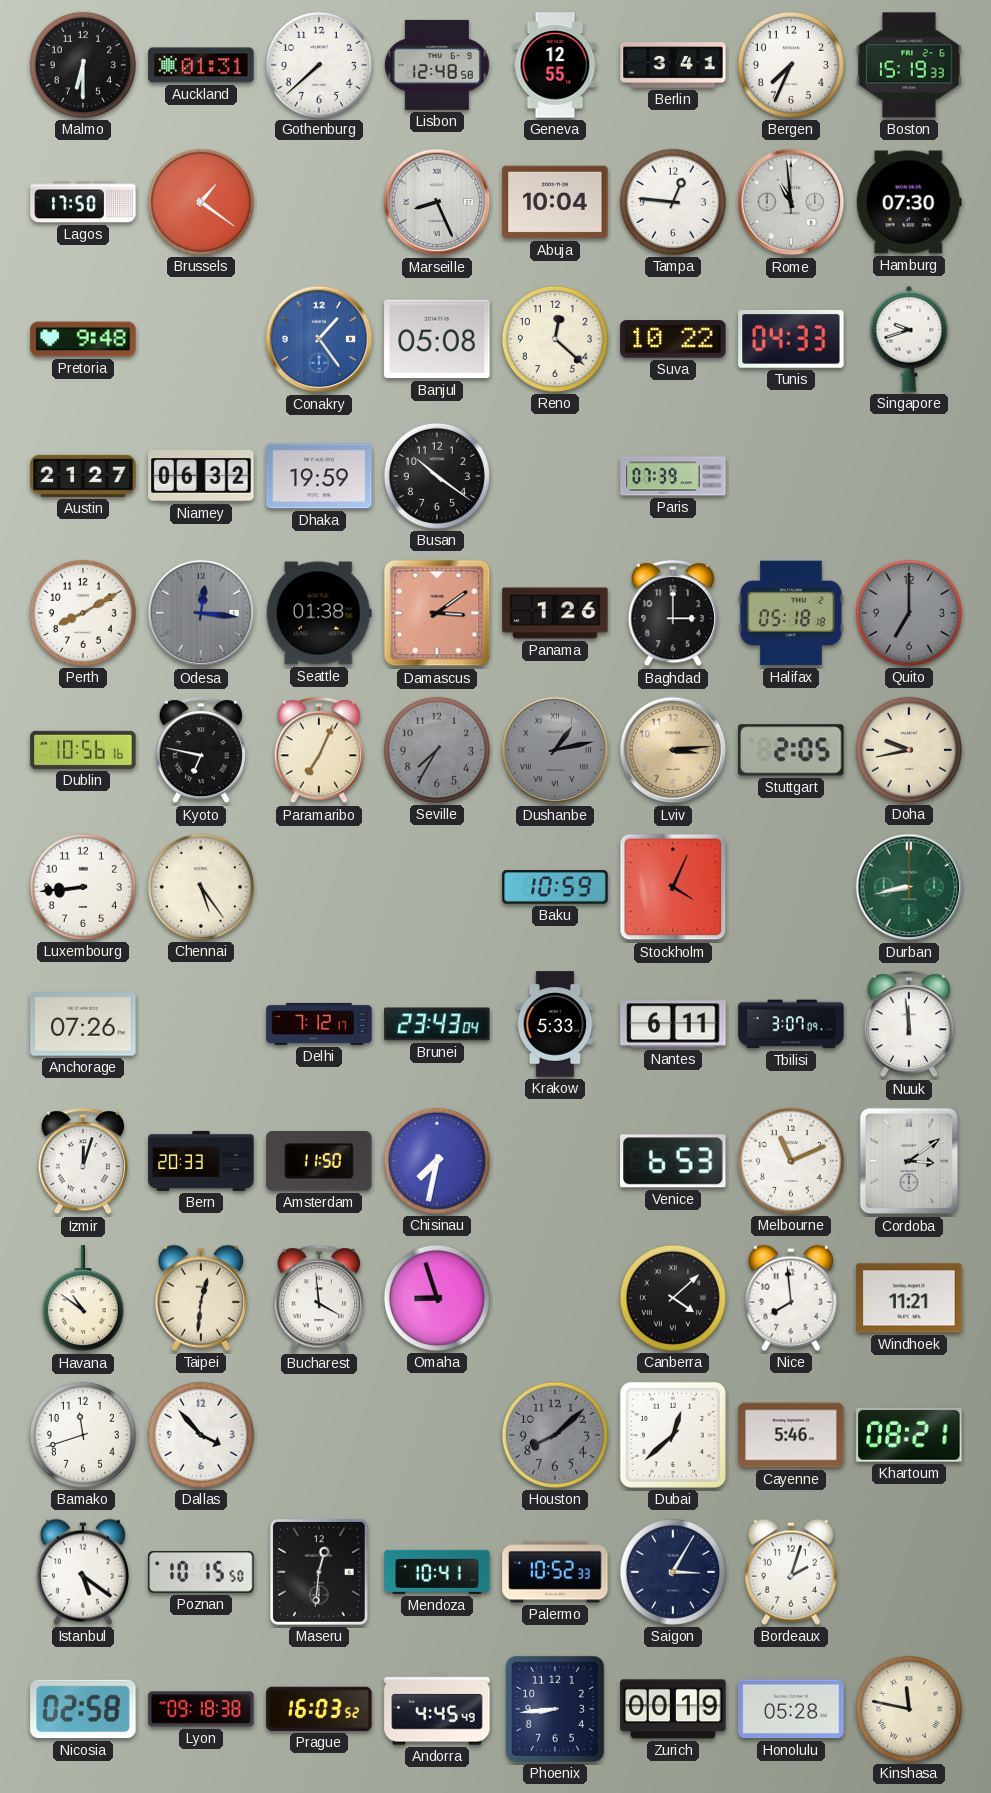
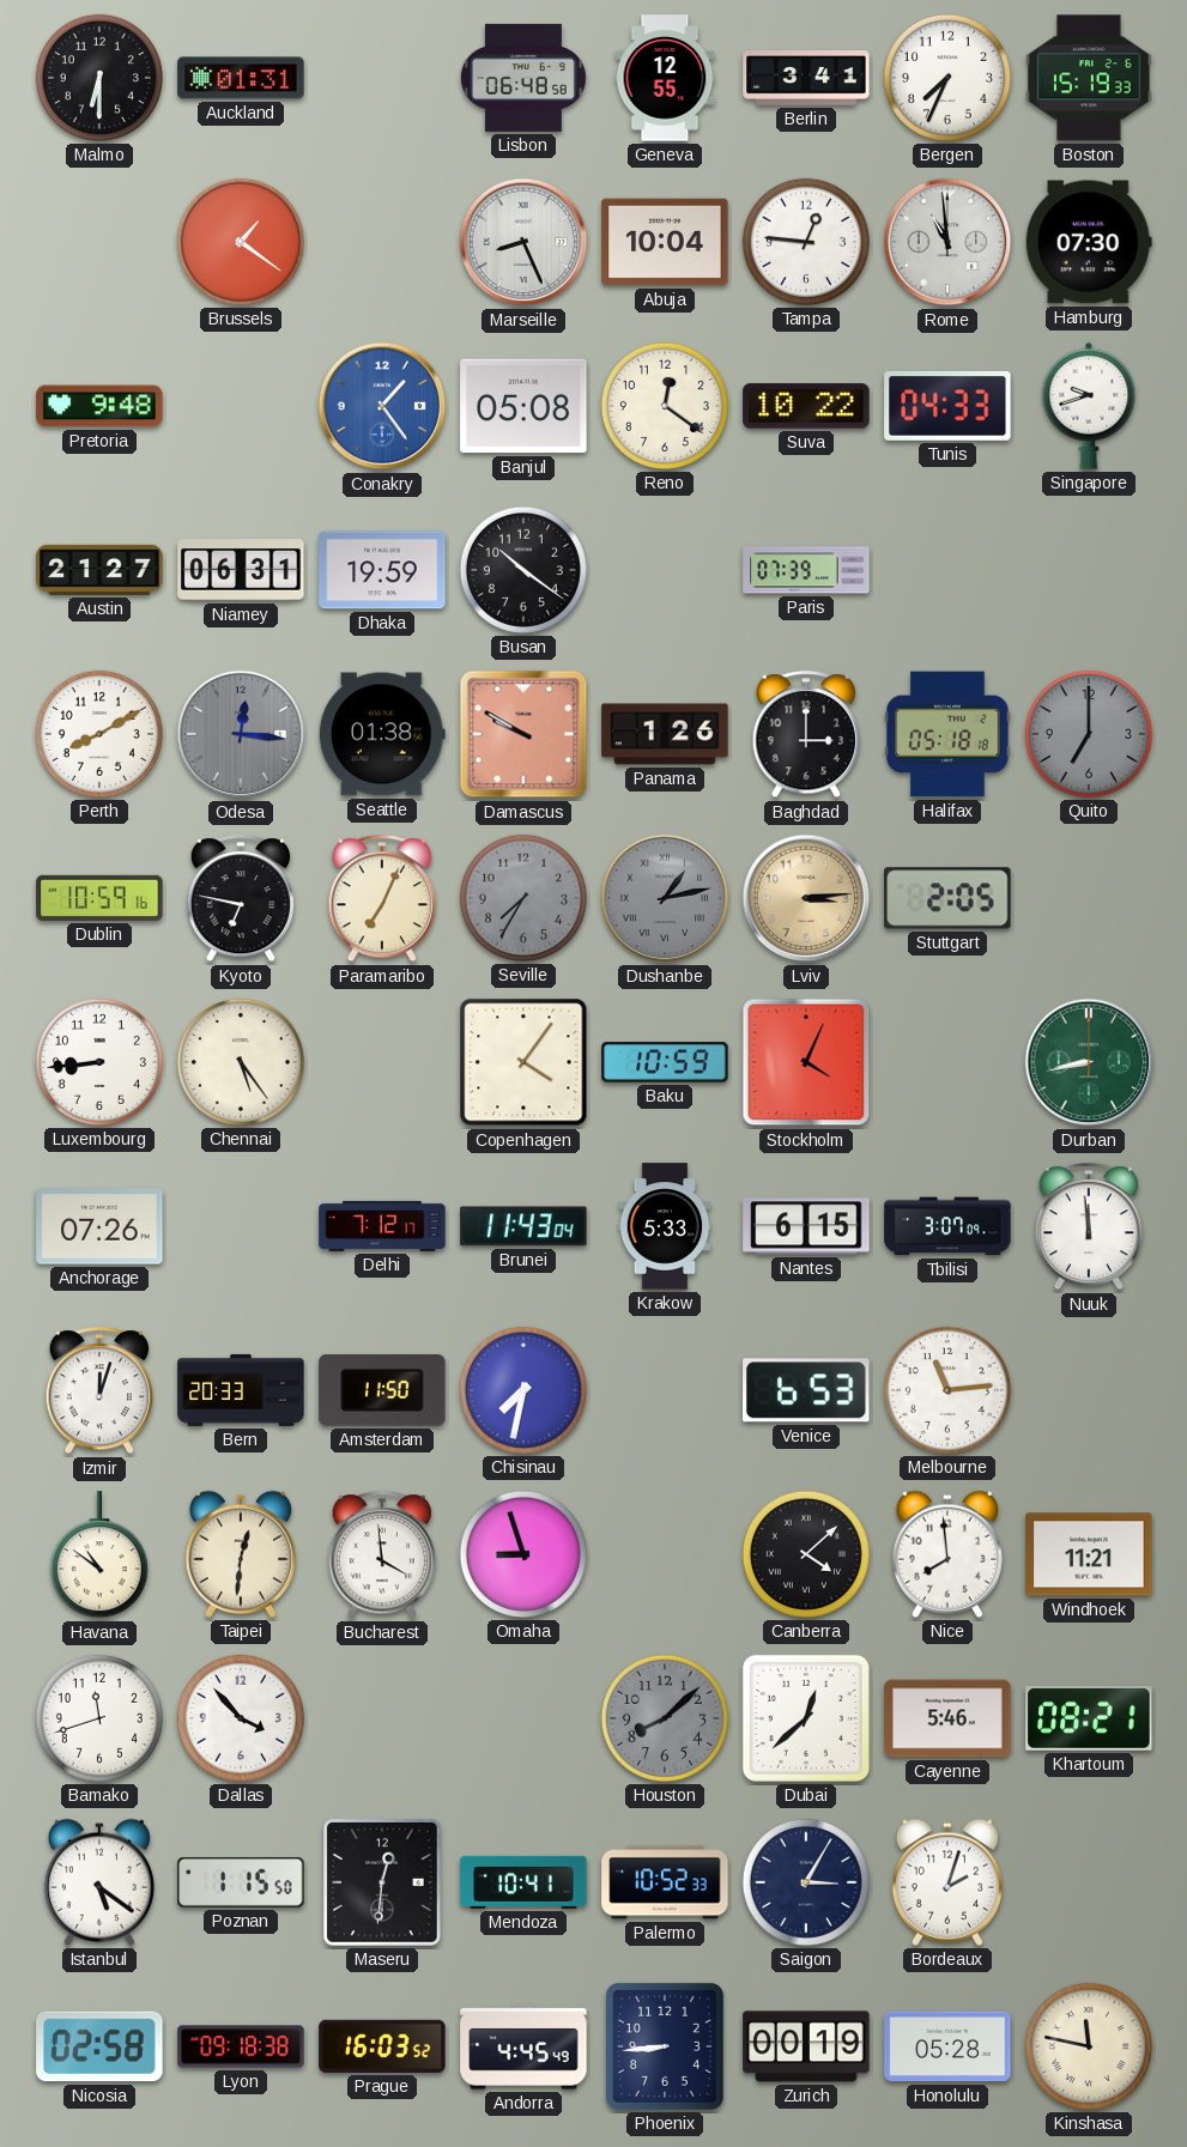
Gothenburg: 7:38 -> none
Lisbon: 12:48 -> 06:48
Lagos: 17:50 -> none
Reno: 12:22 -> 12:21
Niamey: 06:32 -> 06:31
Damascus: 3:09 -> 9:50
Dublin: 10:56 -> 10:59
Doha: 9:43 -> none
Copenhagen: none -> 4:06
Brunei: 23:43 -> 11:43
Nantes: 6:11 -> 6:15
Melbourne: 11:11 -> 11:14
Cordoba: 3:09 -> none
Poznan: 10:15 -> 1:15
